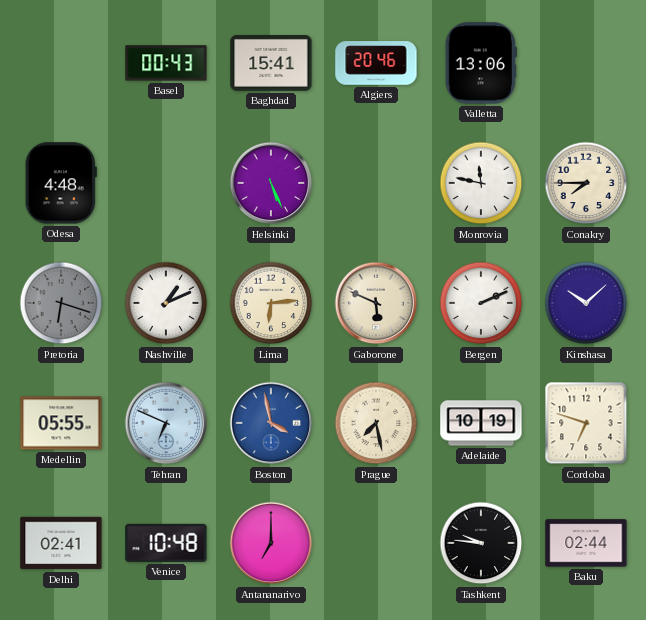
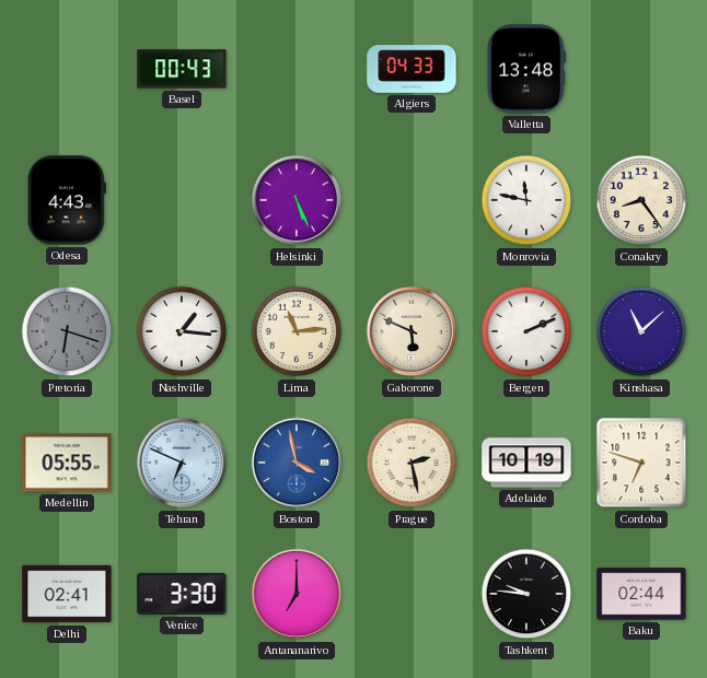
Baghdad: 15:41 -> none
Algiers: 20:46 -> 04:33
Valletta: 13:06 -> 13:48
Odesa: 4:48 -> 4:43
Conakry: 7:45 -> 8:24
Nashville: 1:11 -> 1:16
Lima: 6:14 -> 11:14
Kinshasa: 10:08 -> 11:08
Prague: 7:28 -> 2:28
Venice: 10:48 -> 3:30
